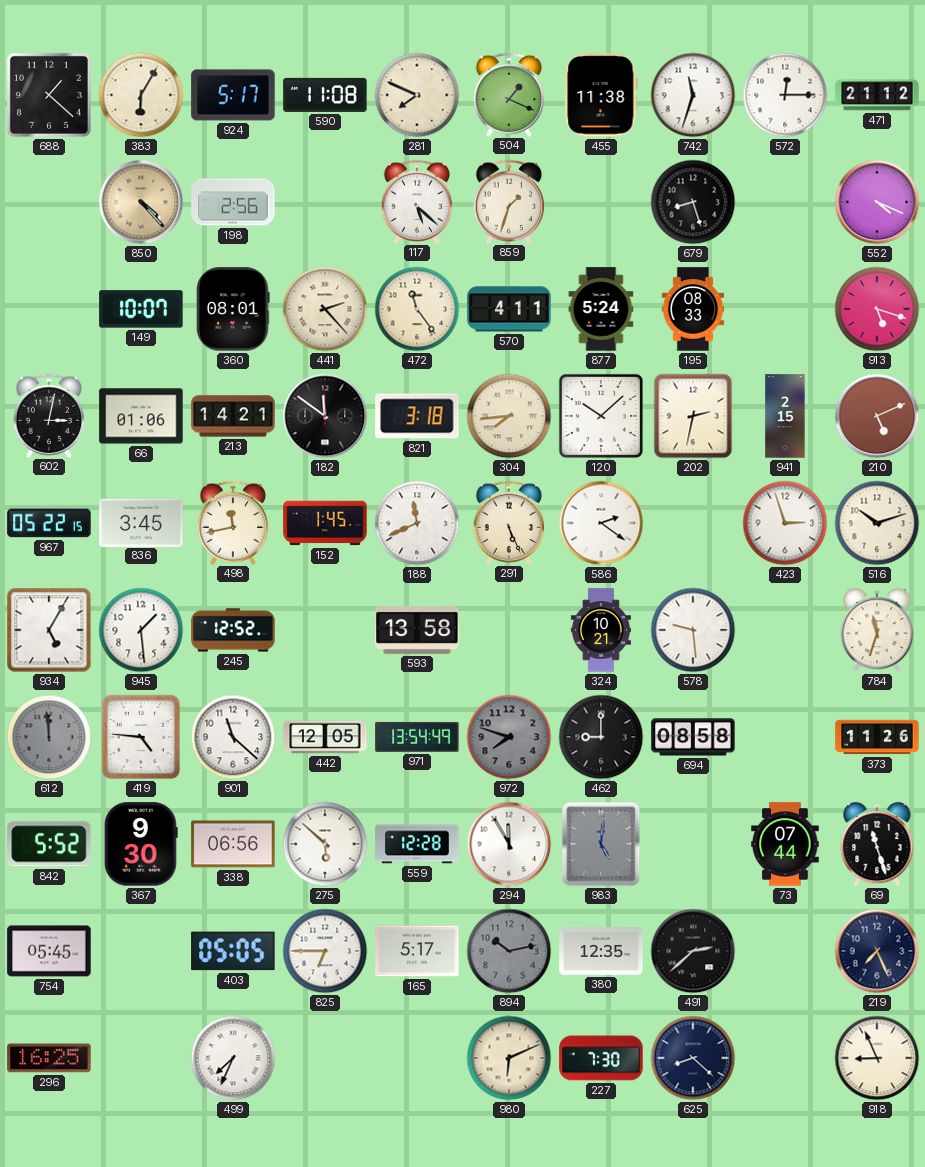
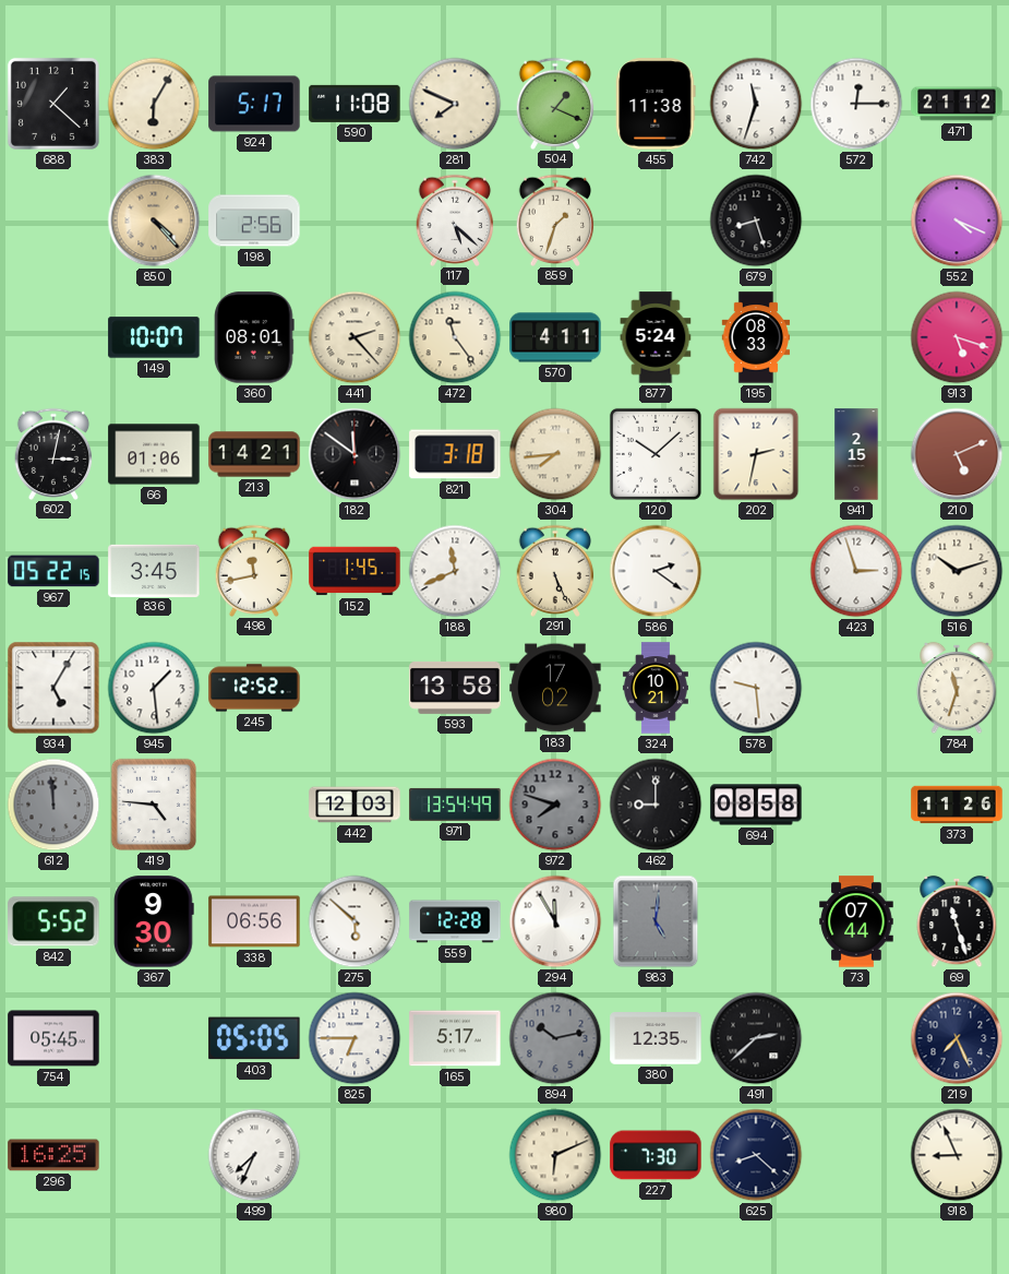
183: none -> 17:02
901: 11:22 -> none
442: 12:05 -> 12:03
